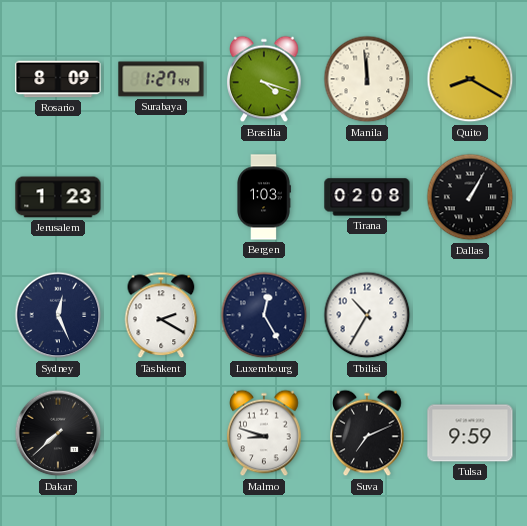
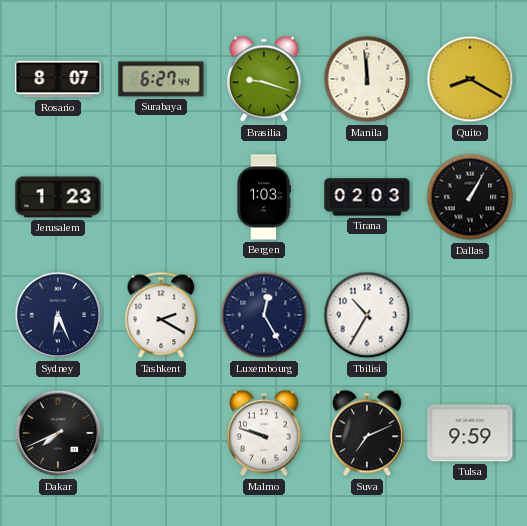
Rosario: 8:09 -> 8:07
Surabaya: 1:27 -> 6:27
Brasilia: 4:18 -> 9:18
Tirana: 02:08 -> 02:03
Sydney: 12:26 -> 6:26
Dakar: 7:38 -> 7:41
Malmo: 8:48 -> 9:48
